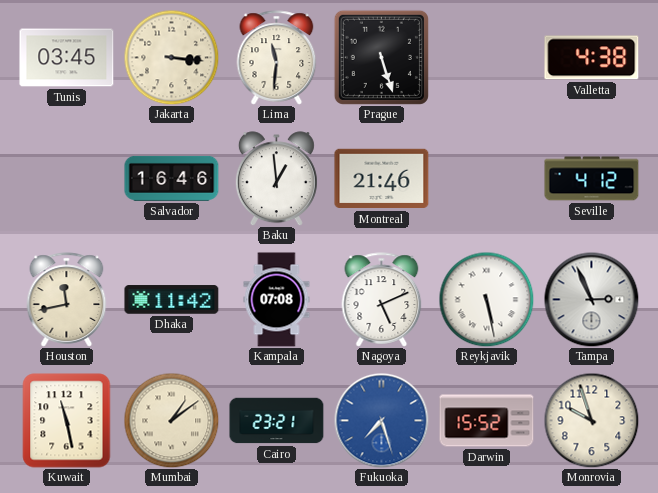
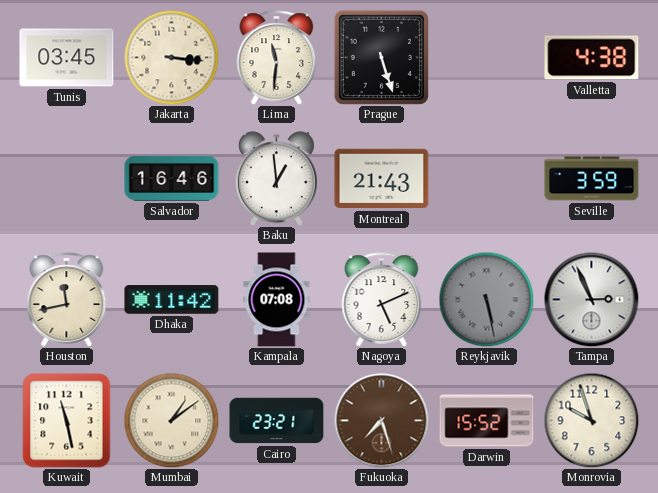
Montreal: 21:46 -> 21:43
Seville: 4:12 -> 3:59
Reykjavik dial: white -> grey
Fukuoka dial: blue -> brown
